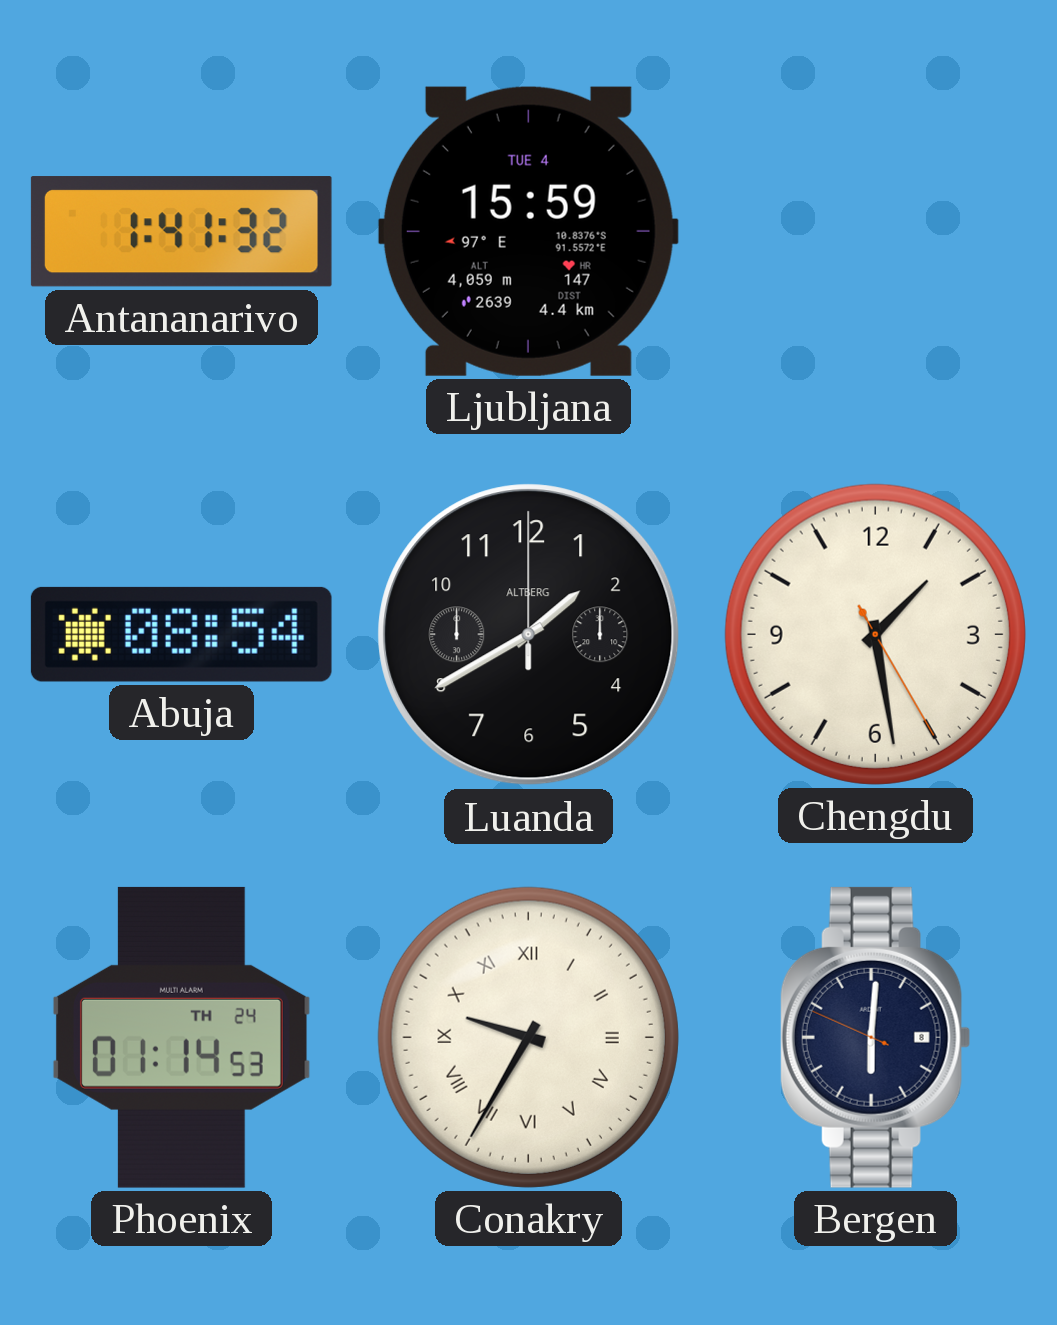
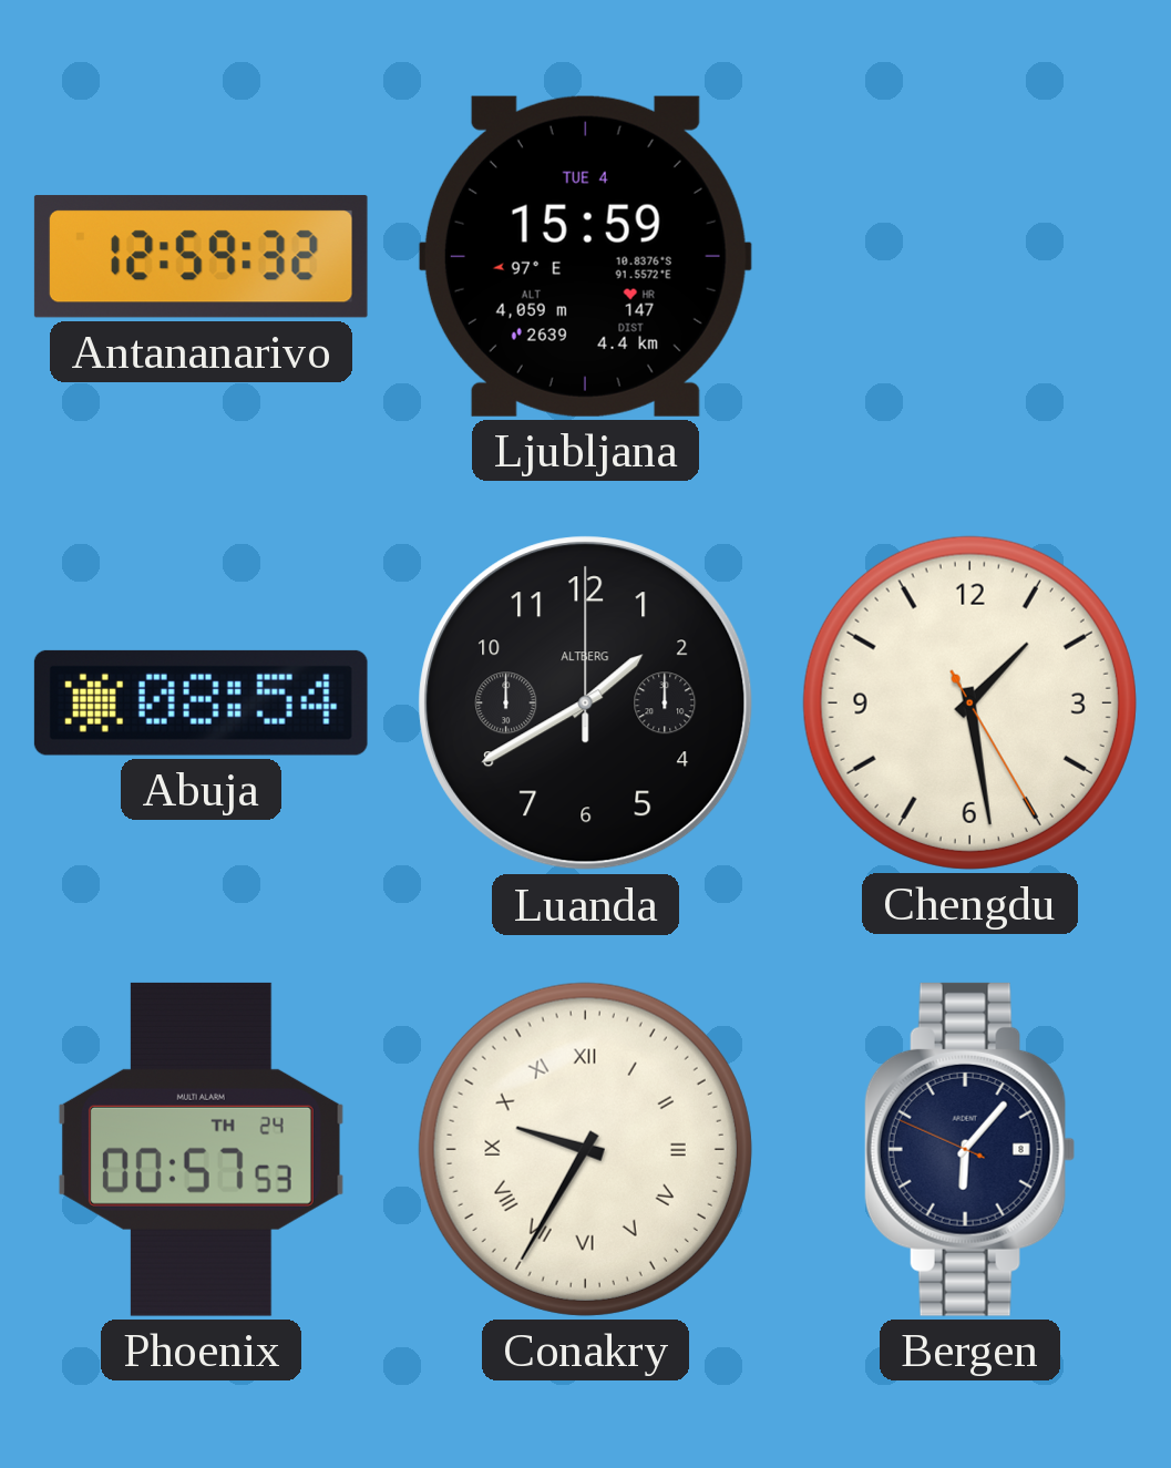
Antananarivo: 1:41 -> 12:59
Phoenix: 01:14 -> 00:57
Bergen: 6:00 -> 6:06
